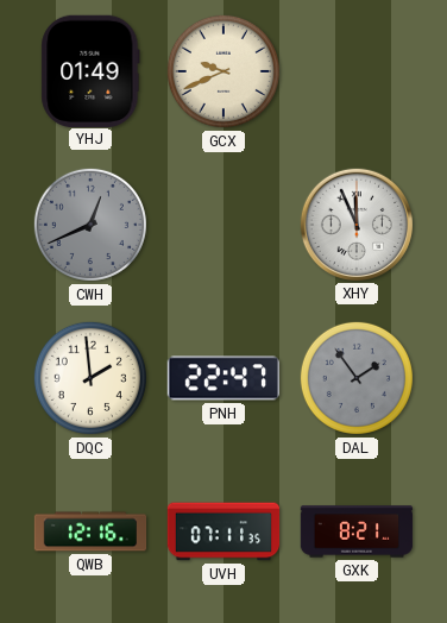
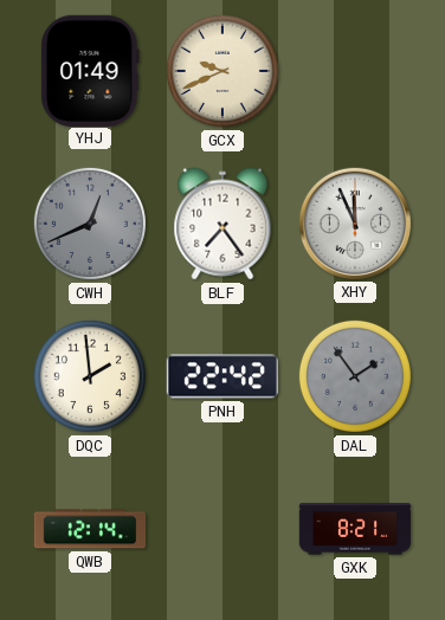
BLF: none -> 7:24
PNH: 22:47 -> 22:42
QWB: 12:16 -> 12:14
UVH: 07:11 -> none
